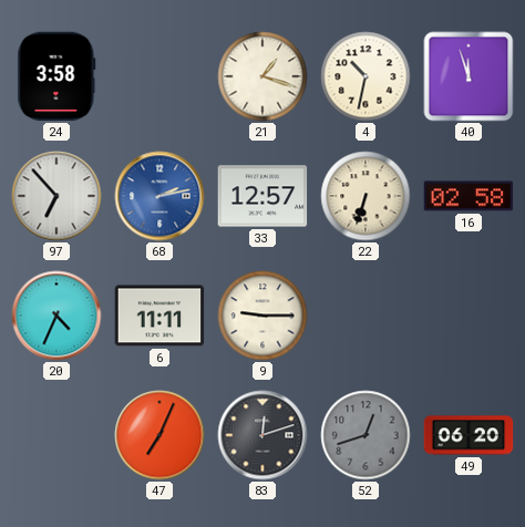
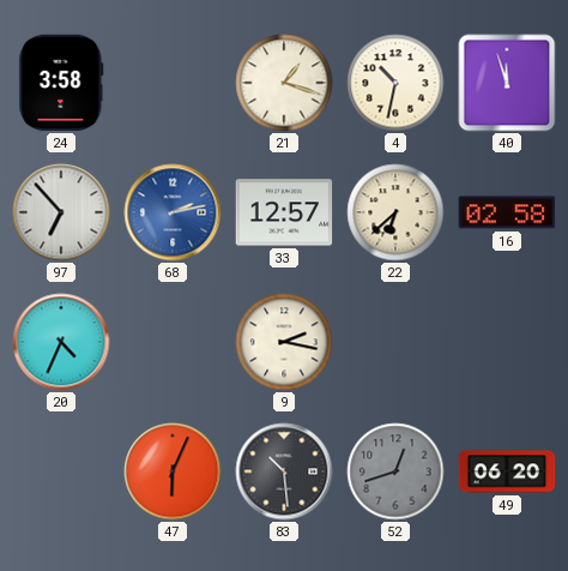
22: 6:33 -> 6:38
6: 11:11 -> none
9: 9:15 -> 2:17
47: 7:04 -> 6:04
83: 12:12 -> 10:29
